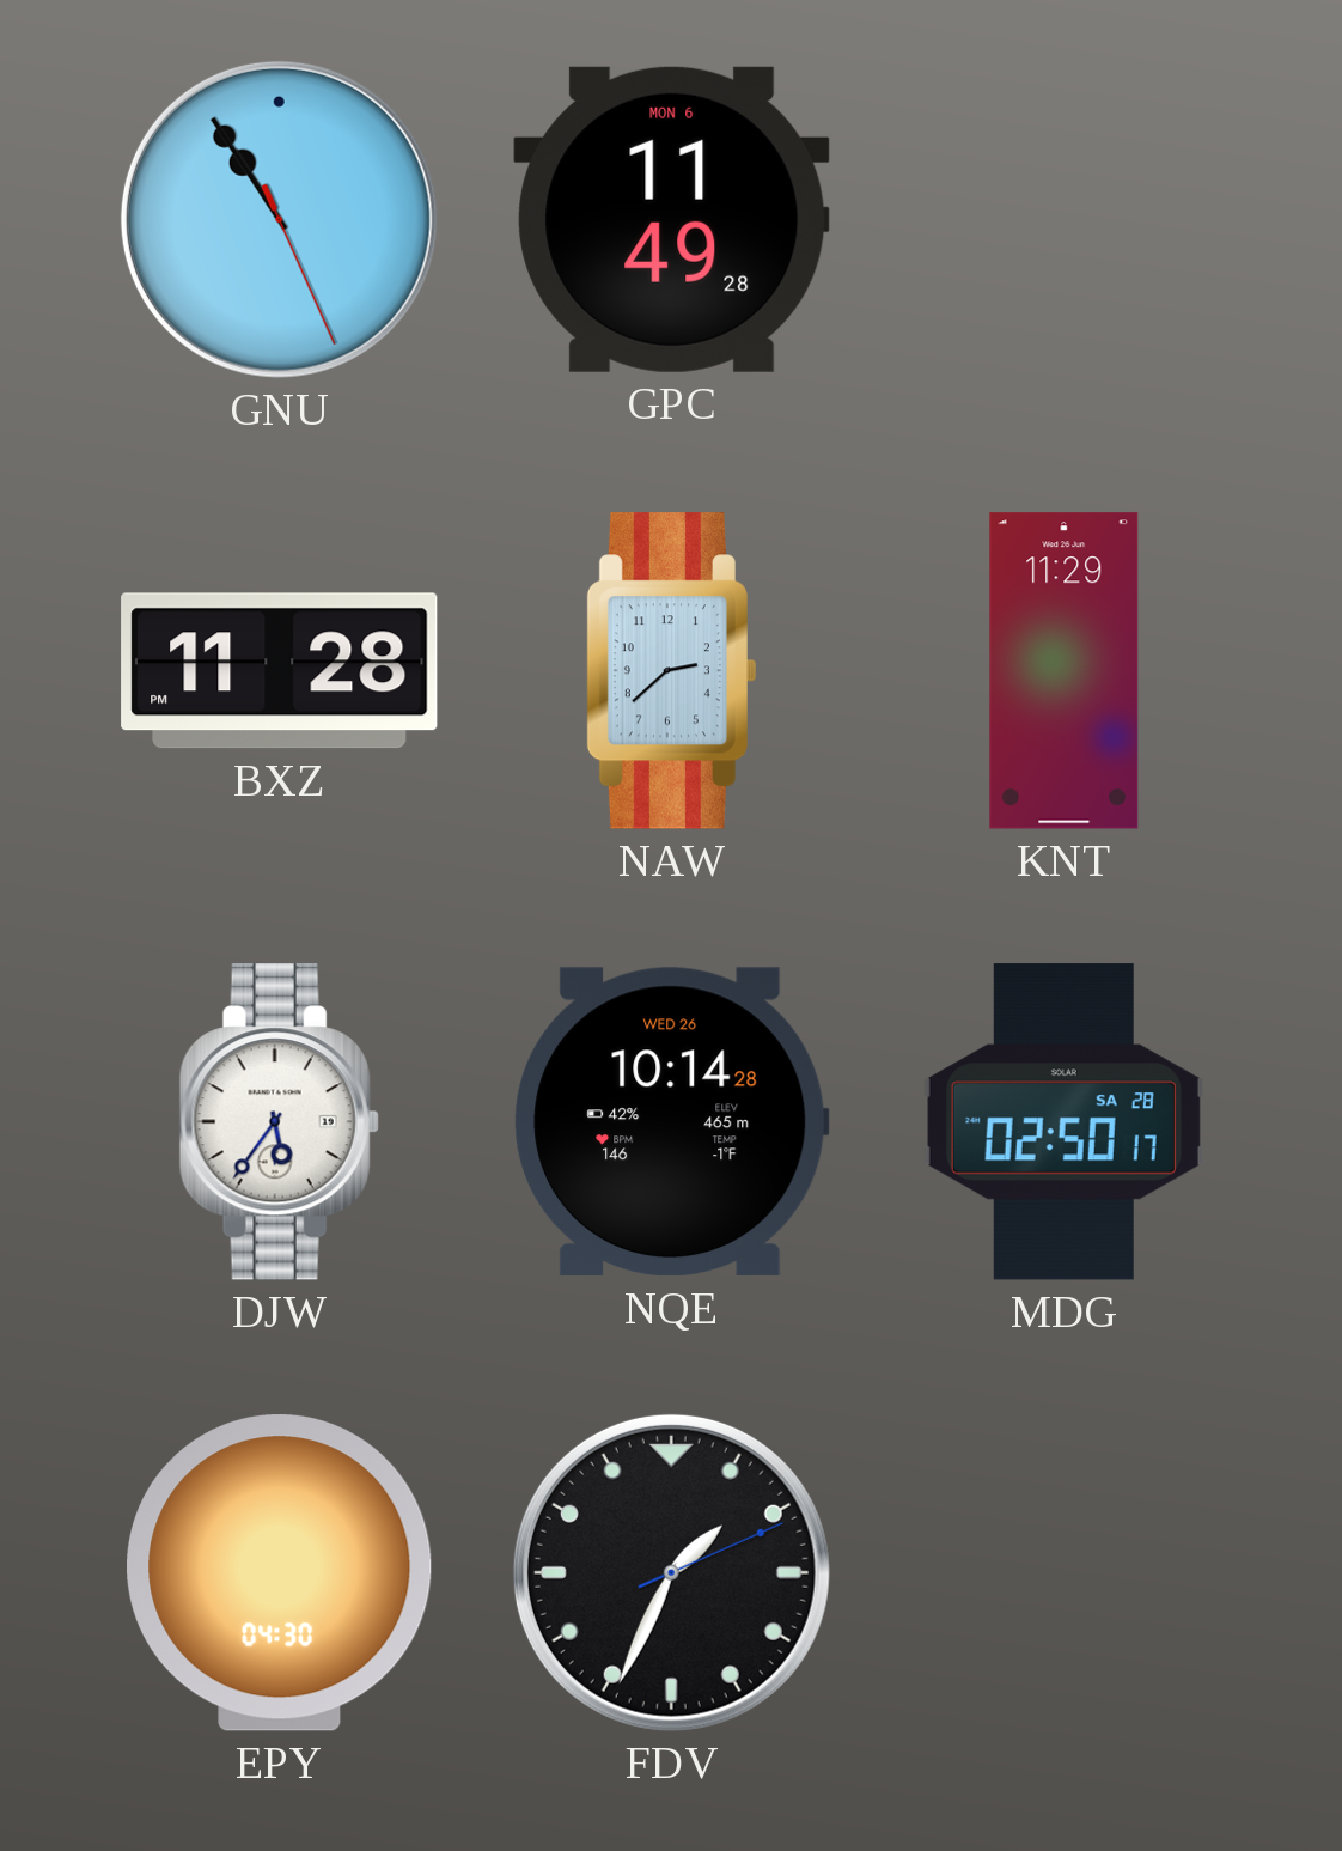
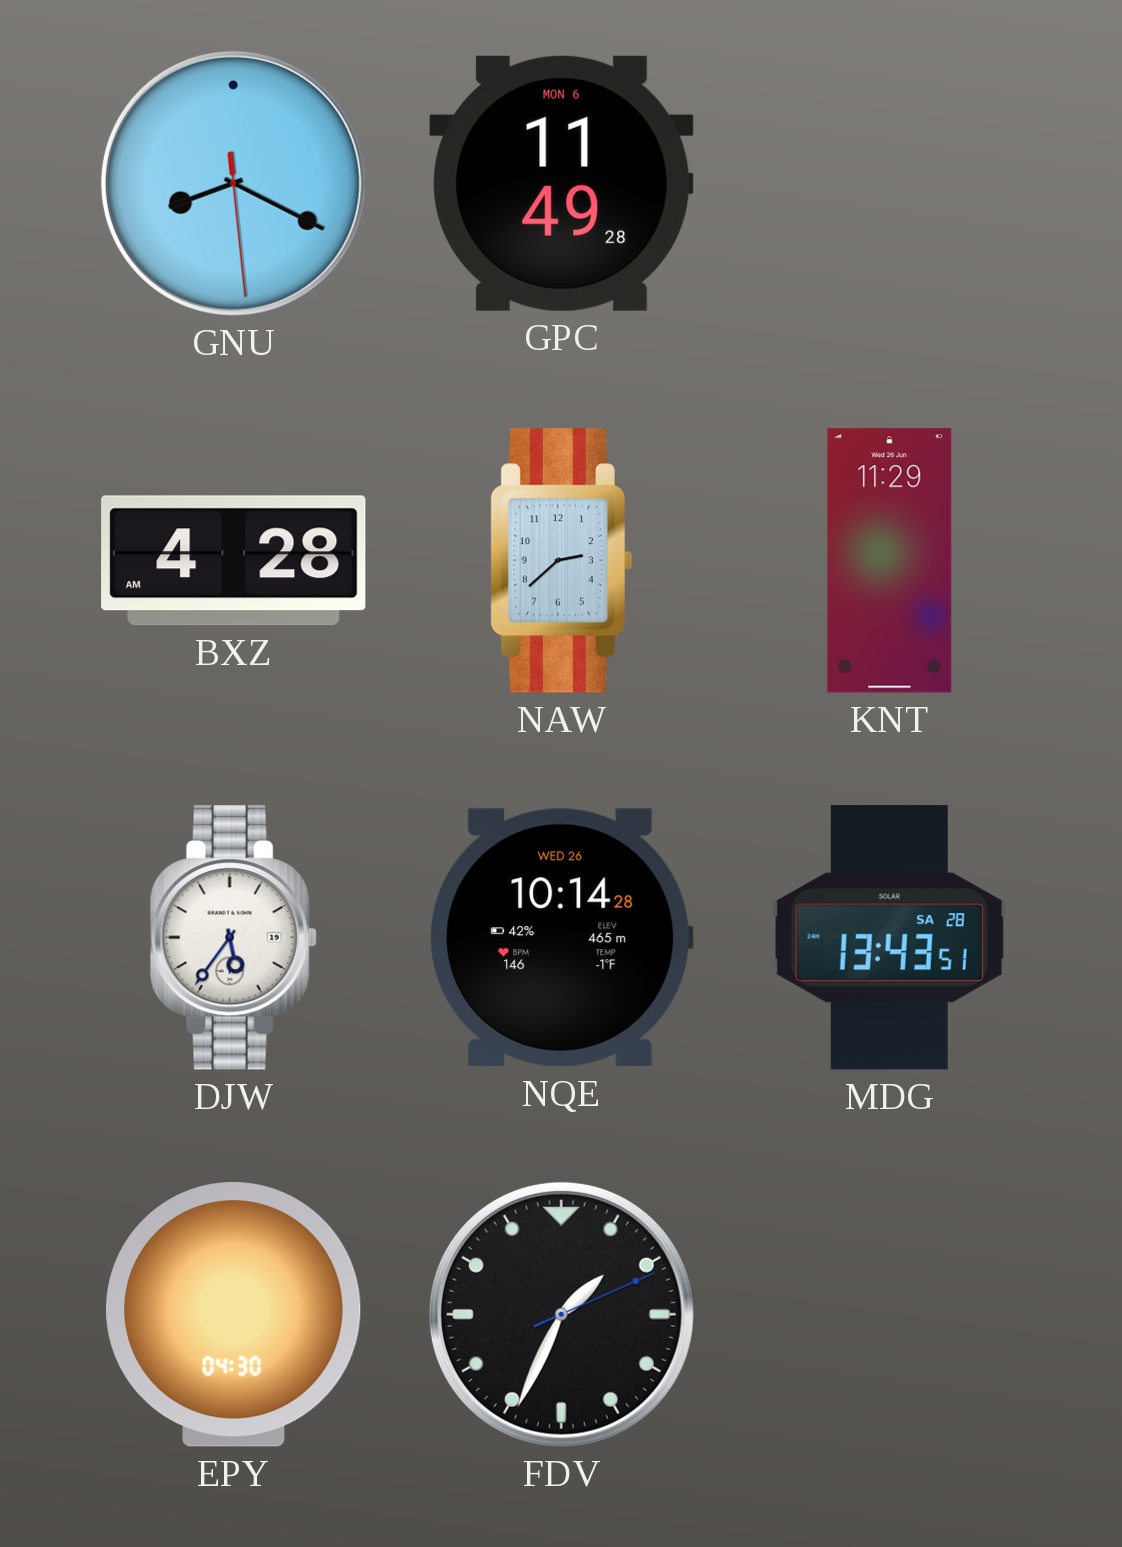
GNU: 10:54 -> 8:19
BXZ: 11:28 -> 4:28
MDG: 02:50 -> 13:43
